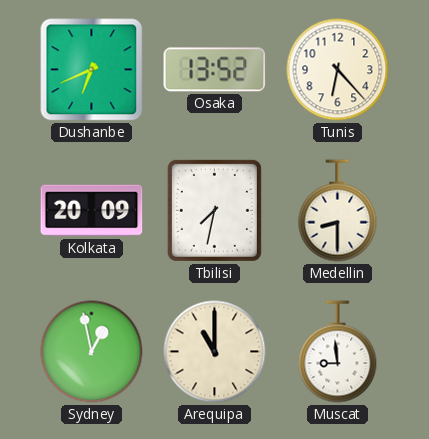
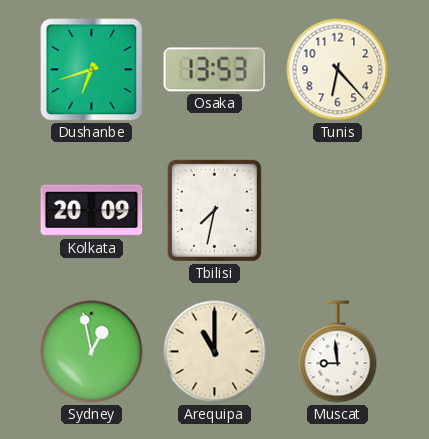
Dushanbe: 6:41 -> 6:42
Osaka: 13:52 -> 13:53
Medellin: 8:30 -> none
